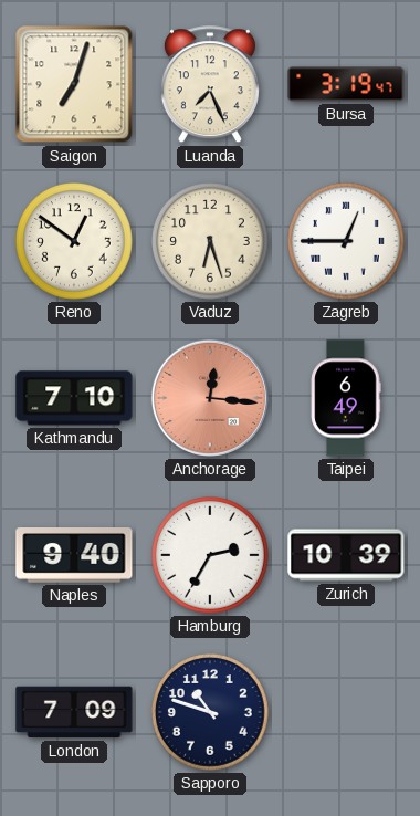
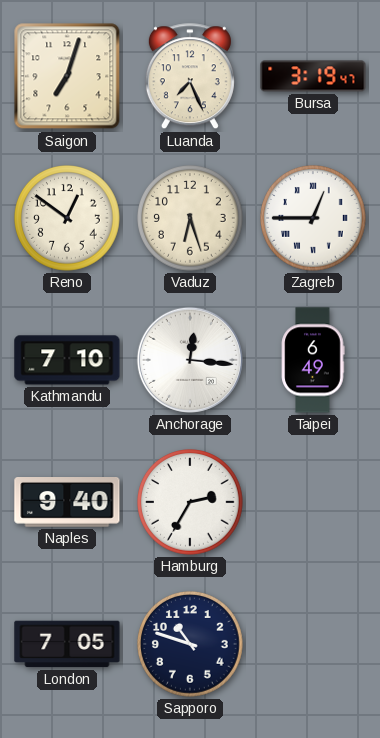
Anchorage dial: salmon -> white
Zurich: 10:39 -> none
London: 7:09 -> 7:05
